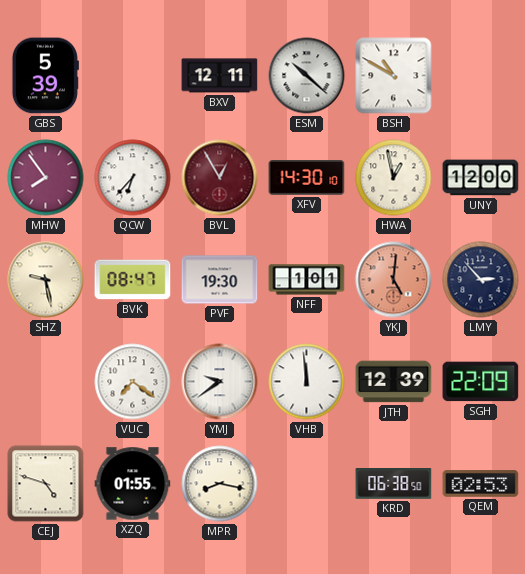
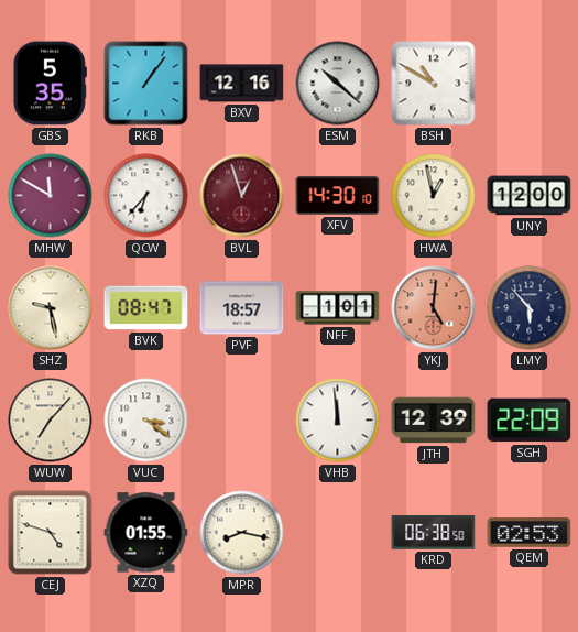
GBS: 5:39 -> 5:35
RKB: none -> 1:06
BXV: 12:11 -> 12:16
MHW: 7:54 -> 11:50
BVL: 12:55 -> 12:57
PVF: 19:30 -> 18:57
LMY: 2:53 -> 5:53
WUW: none -> 7:07
VUC: 7:21 -> 3:21
YMJ: 9:39 -> none
